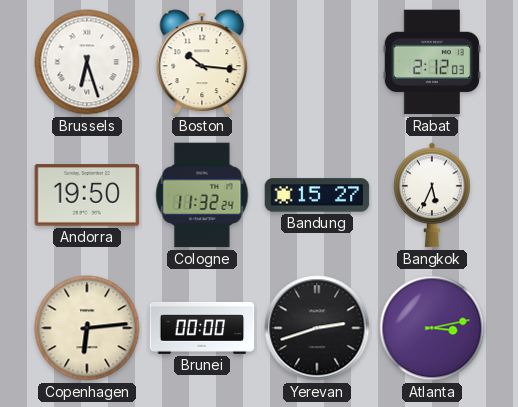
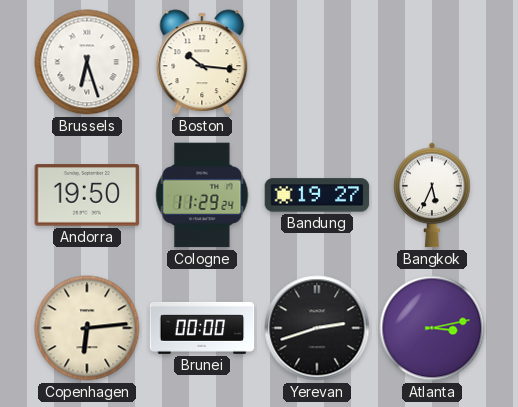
Rabat: 2:12 -> none
Cologne: 11:32 -> 11:29
Bandung: 15:27 -> 19:27
